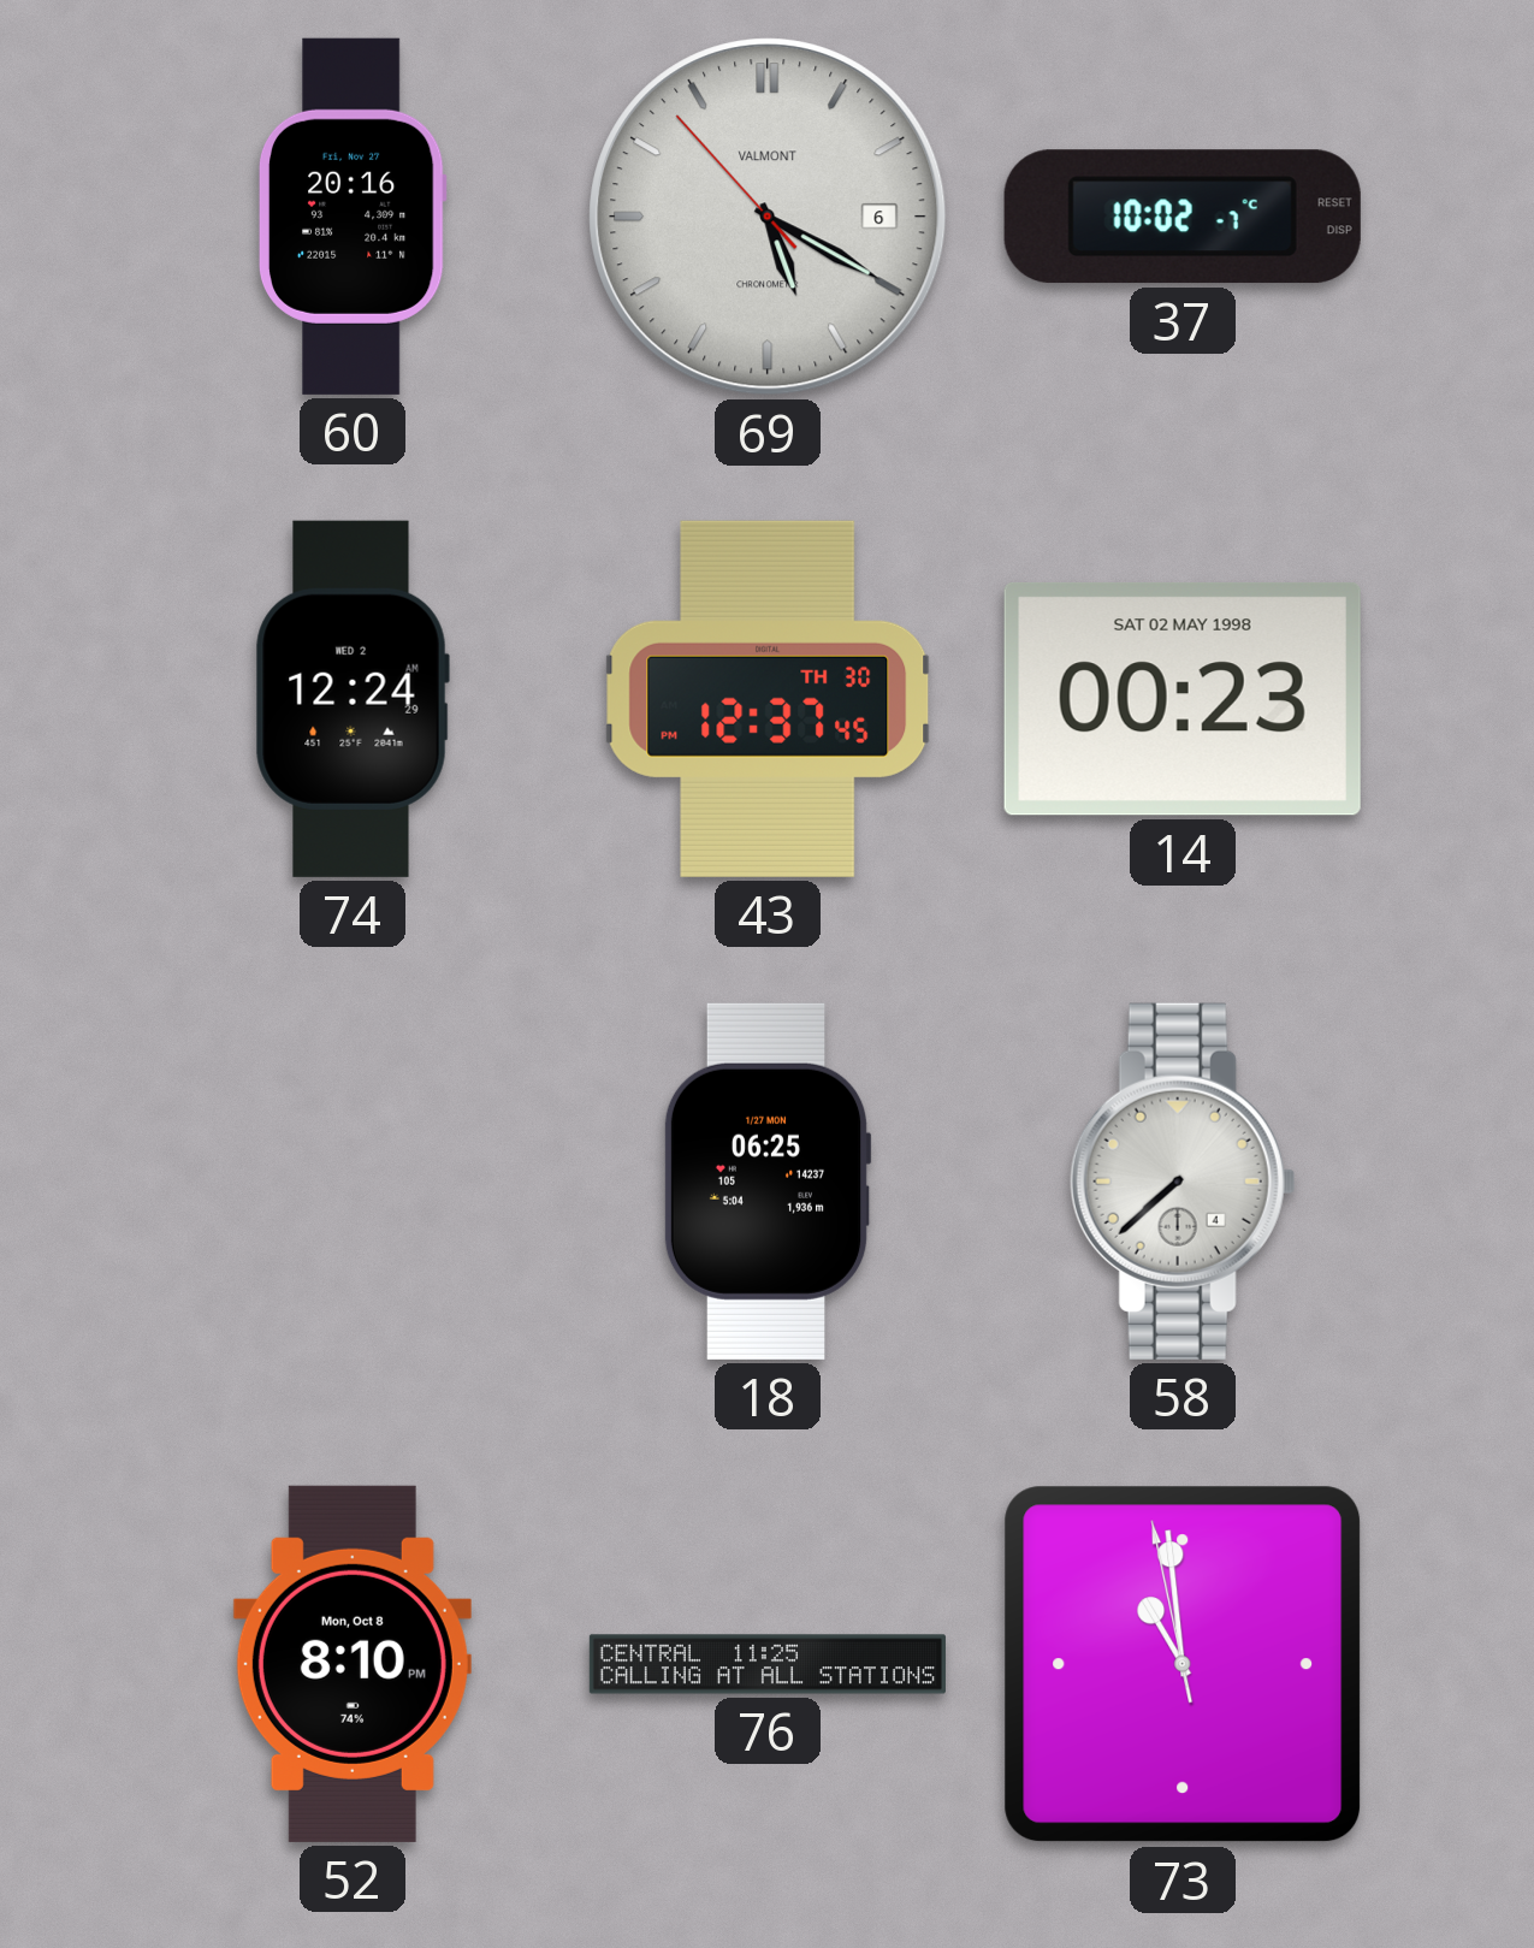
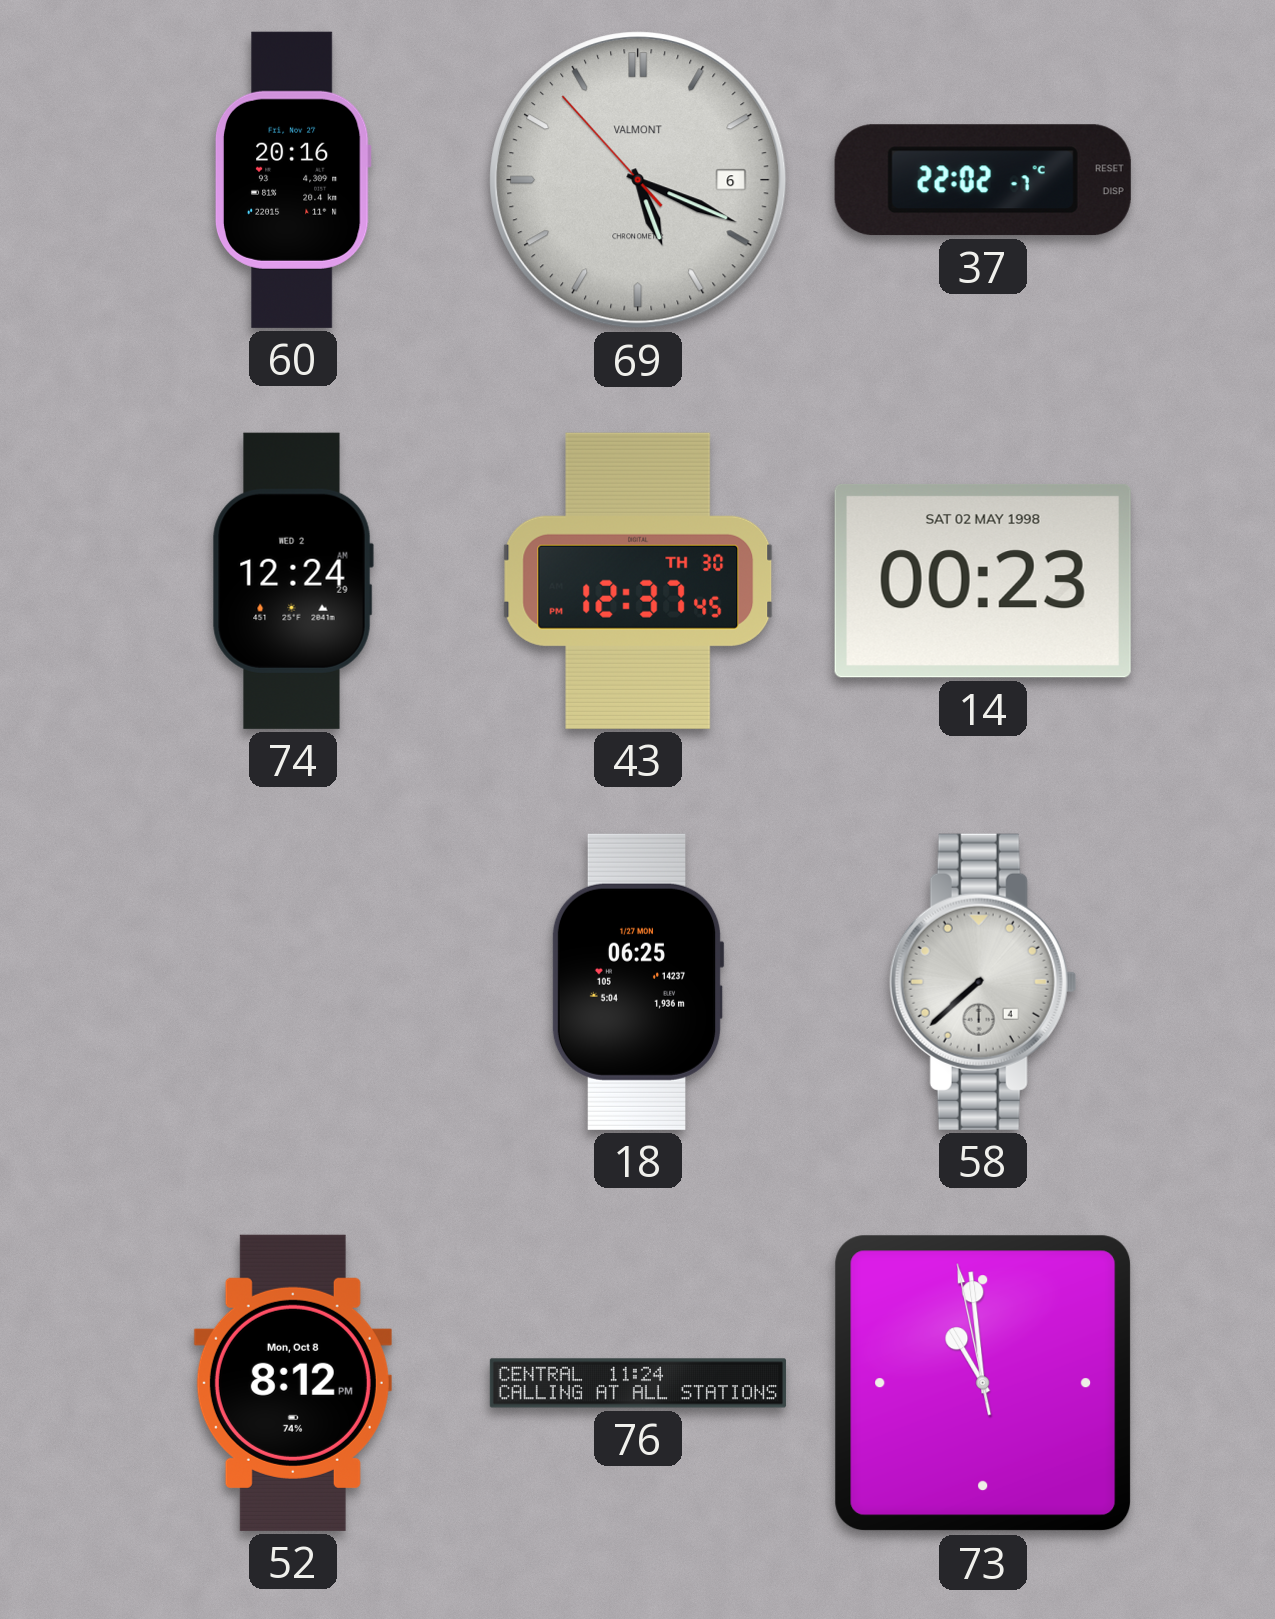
69: 5:19 -> 5:18
37: 10:02 -> 22:02
52: 8:10 -> 8:12
76: 11:25 -> 11:24
